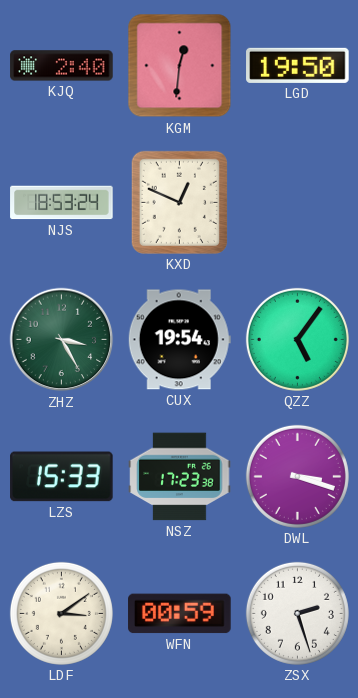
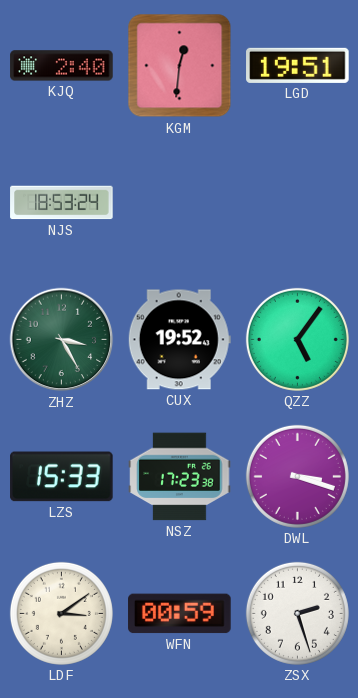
LGD: 19:50 -> 19:51
KXD: 12:49 -> none
CUX: 19:54 -> 19:52
